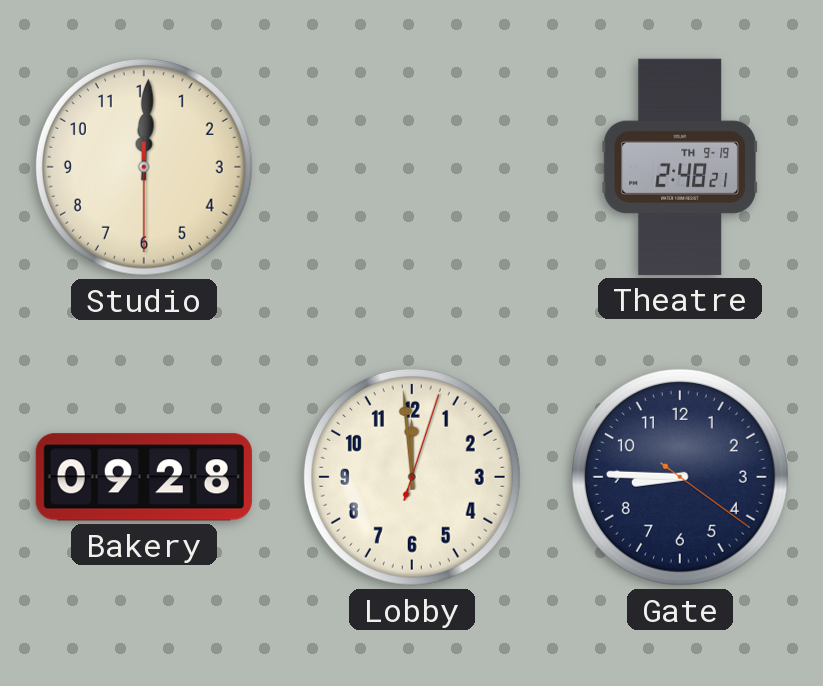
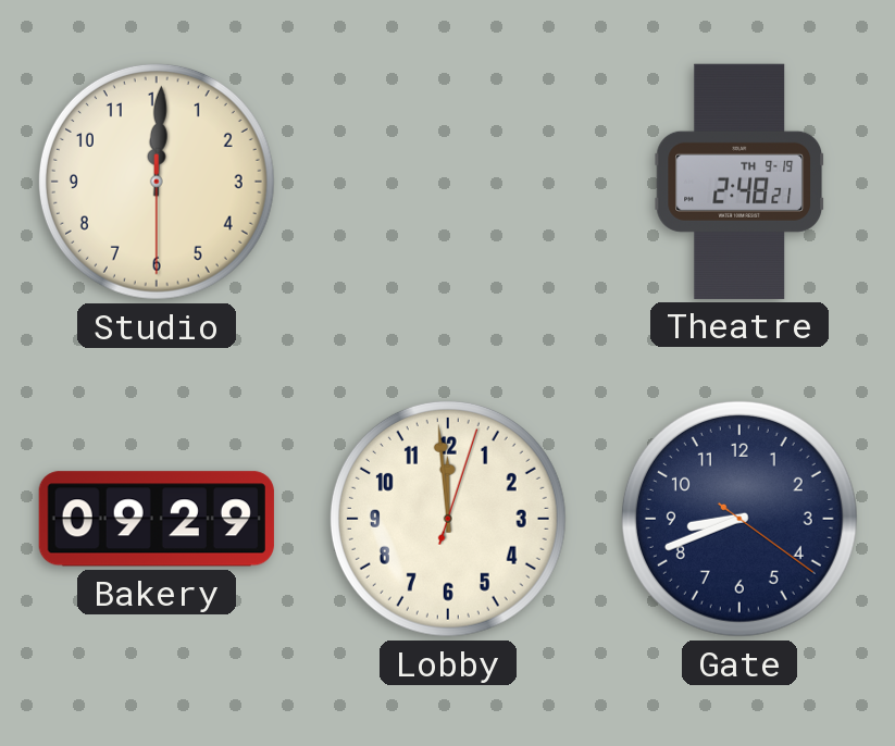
Bakery: 09:28 -> 09:29
Gate: 8:45 -> 8:41
